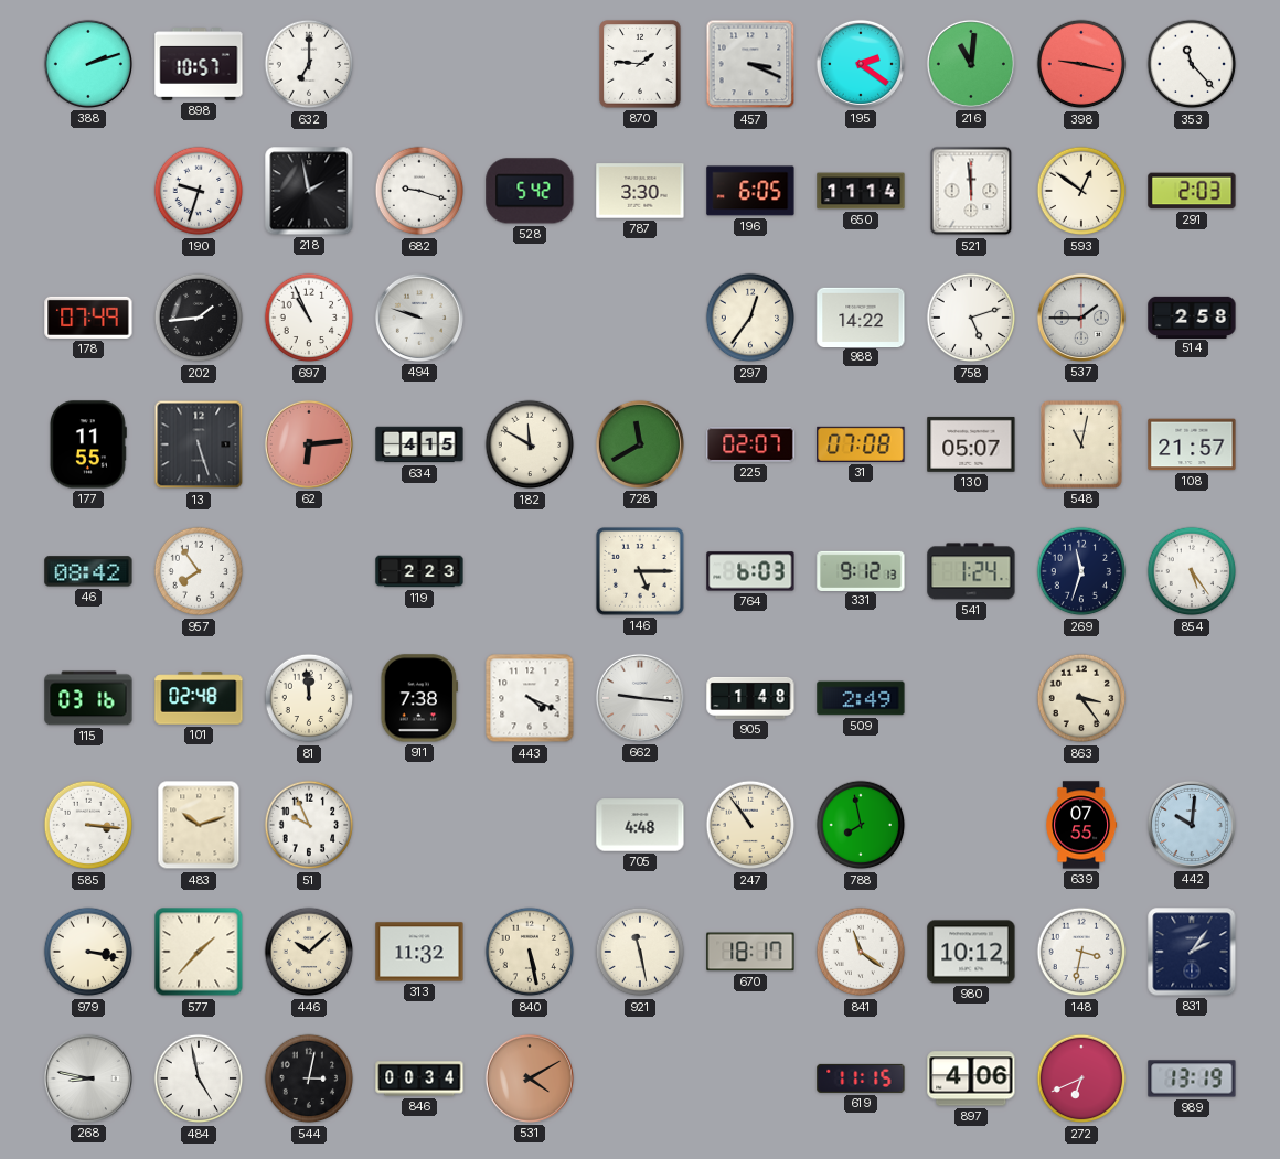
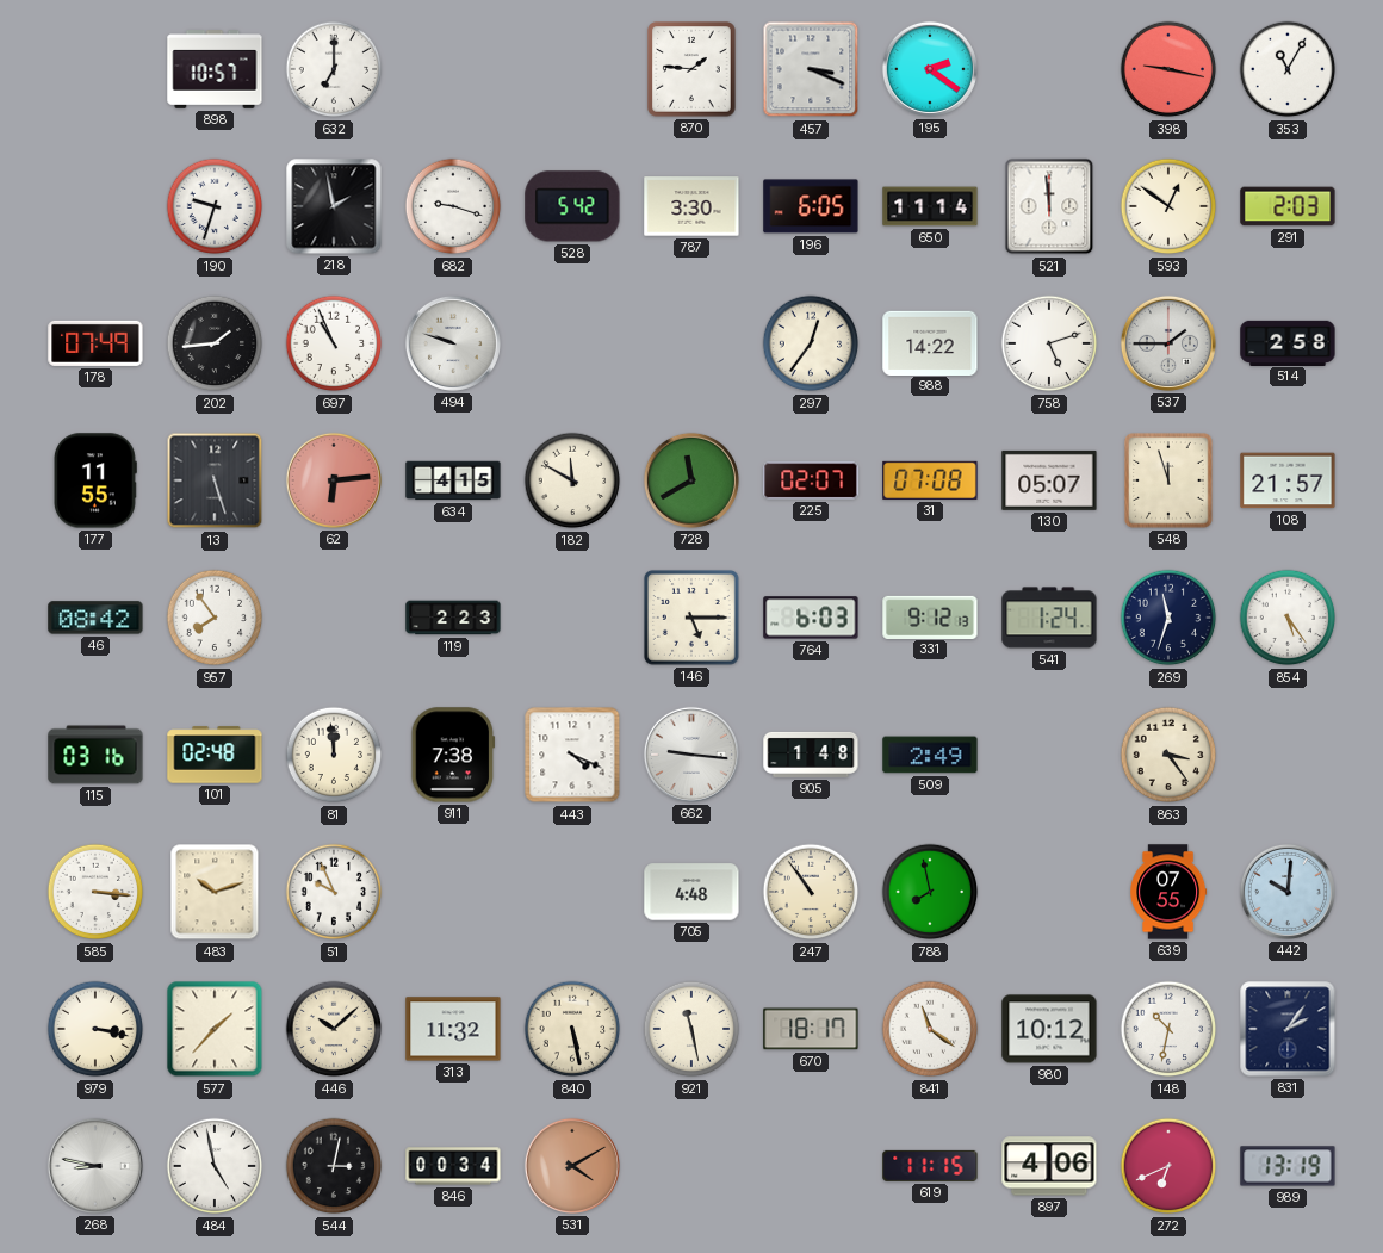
388: 2:12 -> none
216: 11:01 -> none
353: 11:23 -> 11:05
548: 11:02 -> 11:57
148: 3:32 -> 10:32
